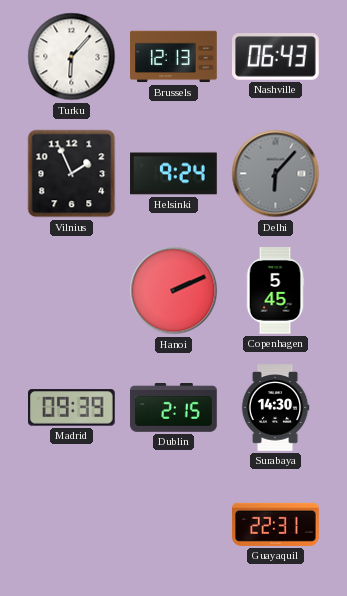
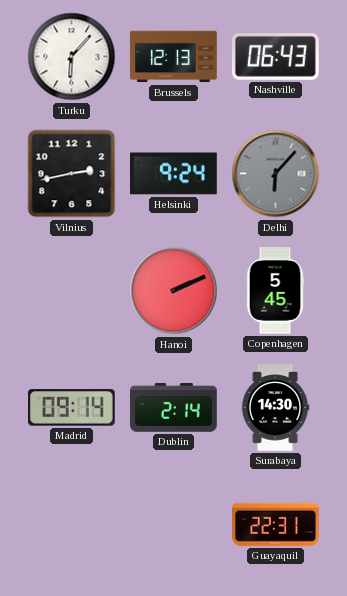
Vilnius: 1:56 -> 2:43
Madrid: 09:39 -> 09:14
Dublin: 2:15 -> 2:14
